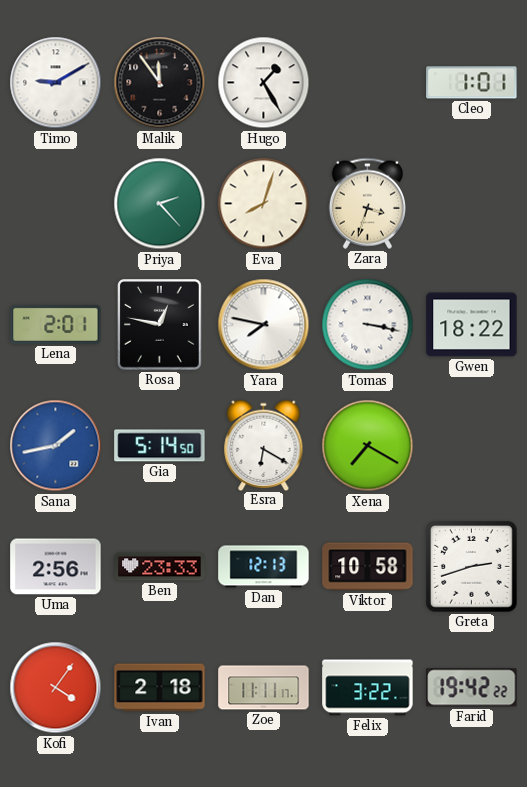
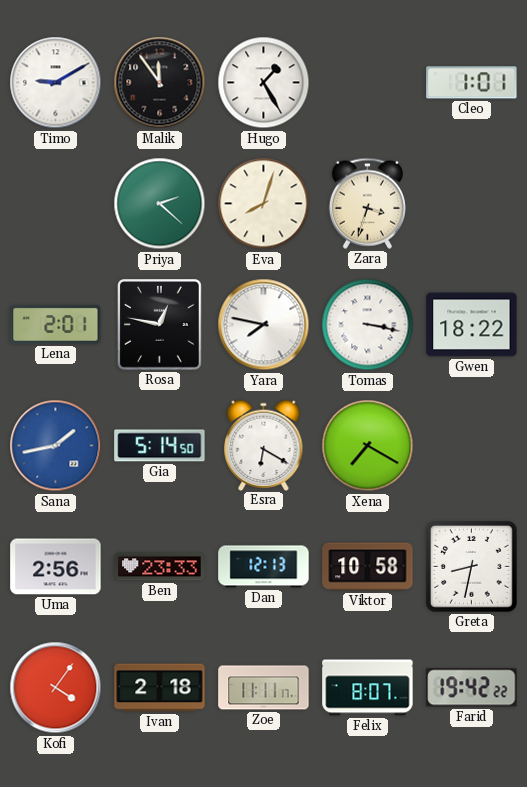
Priya: 2:23 -> 2:22
Greta: 2:42 -> 8:32
Felix: 3:22 -> 8:07
